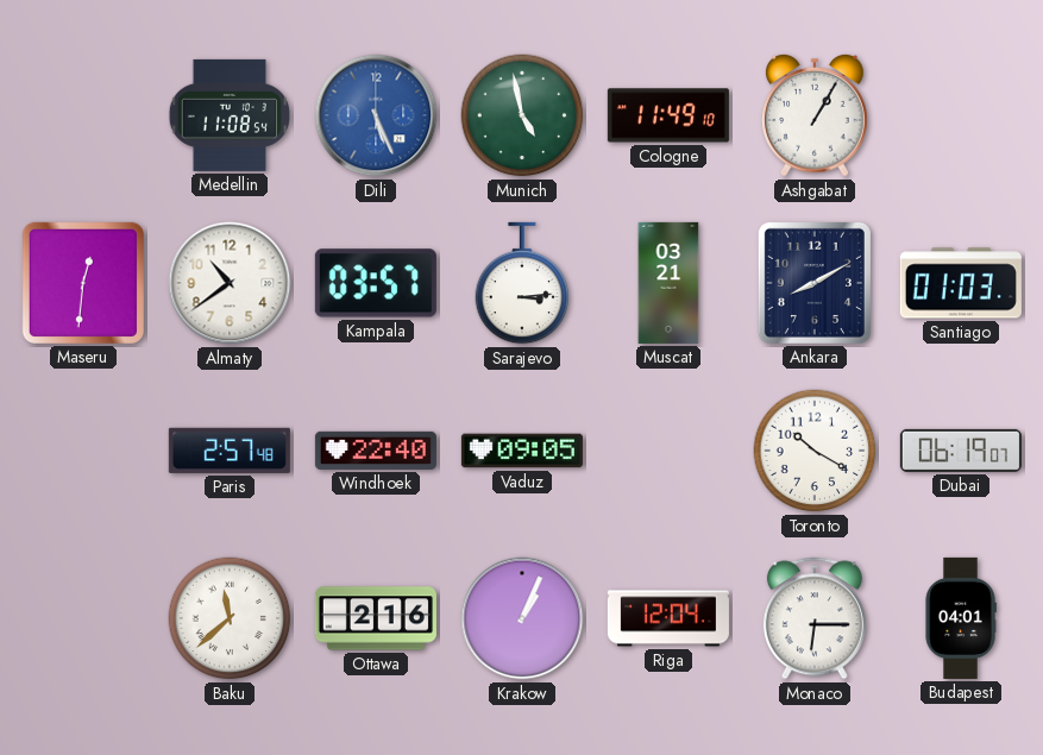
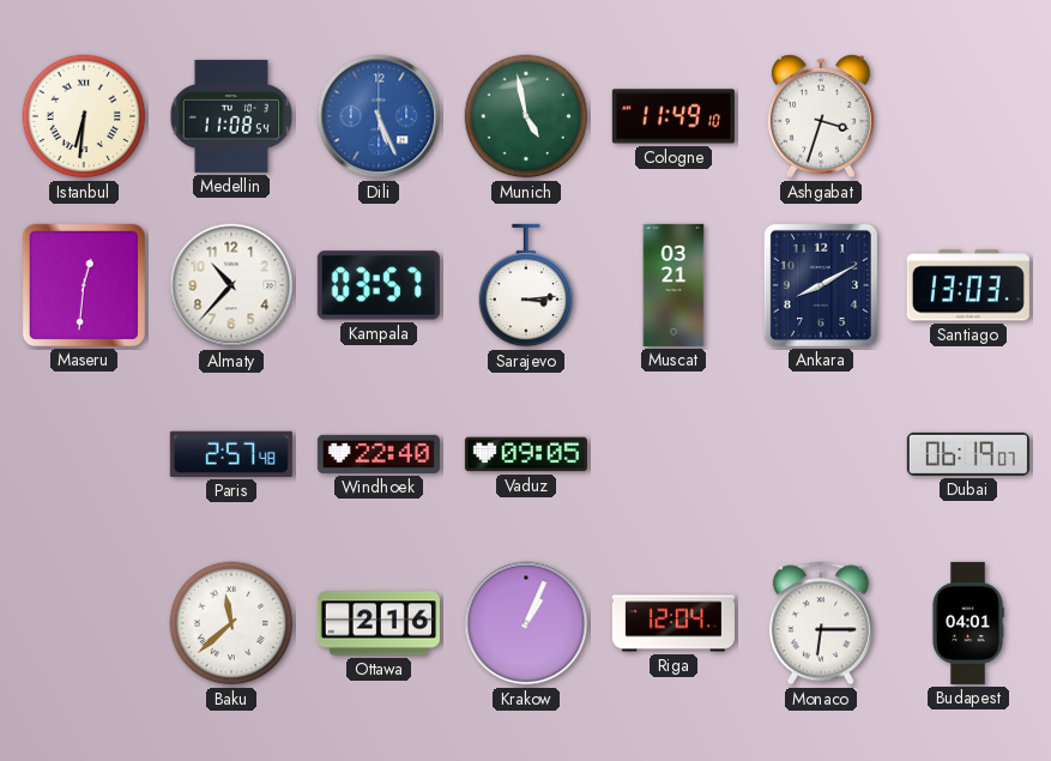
Istanbul: none -> 6:31
Ashgabat: 1:05 -> 3:33
Almaty: 10:39 -> 10:37
Santiago: 01:03 -> 13:03
Toronto: 10:20 -> none
